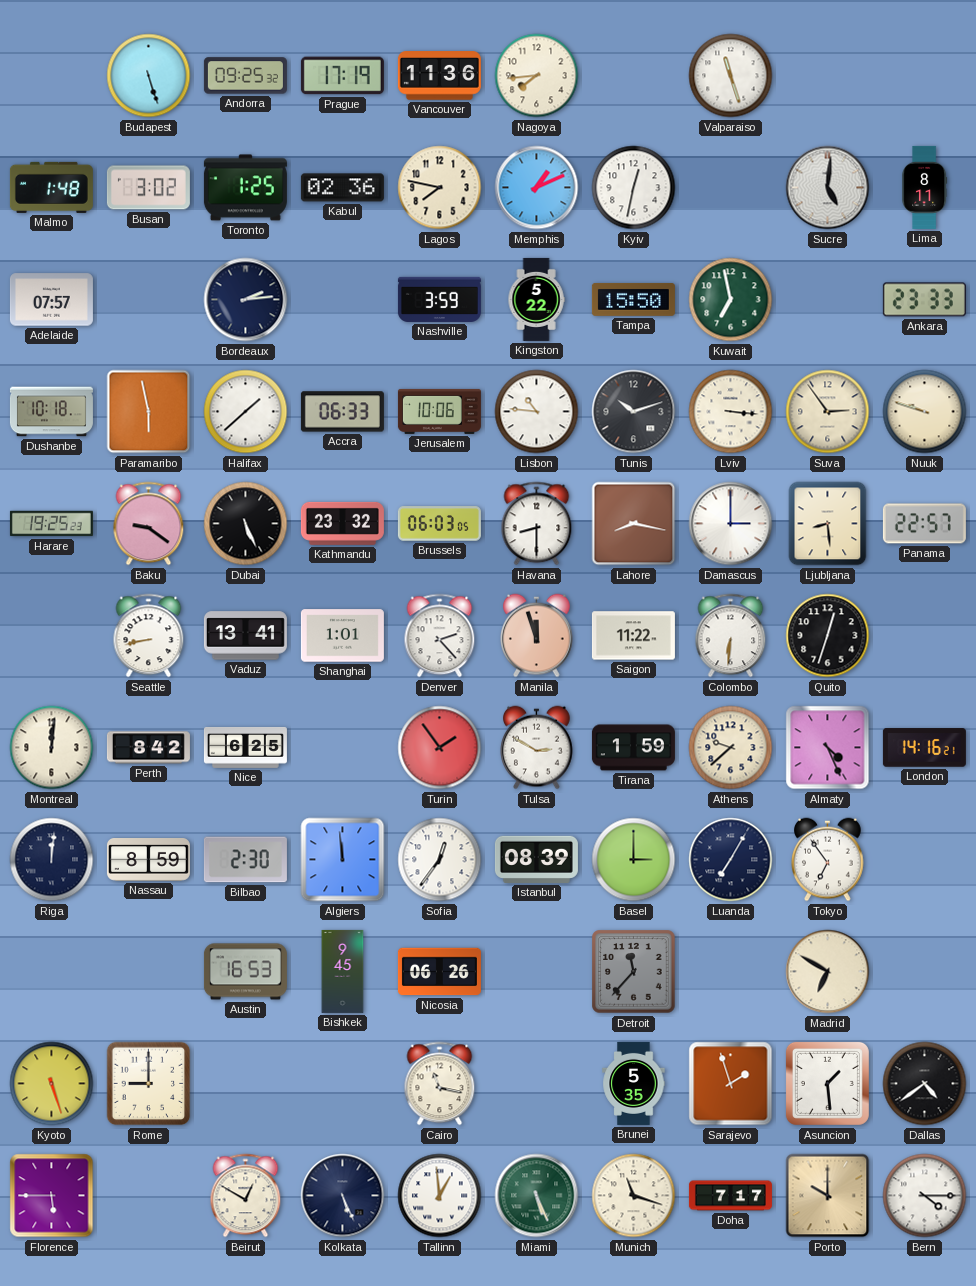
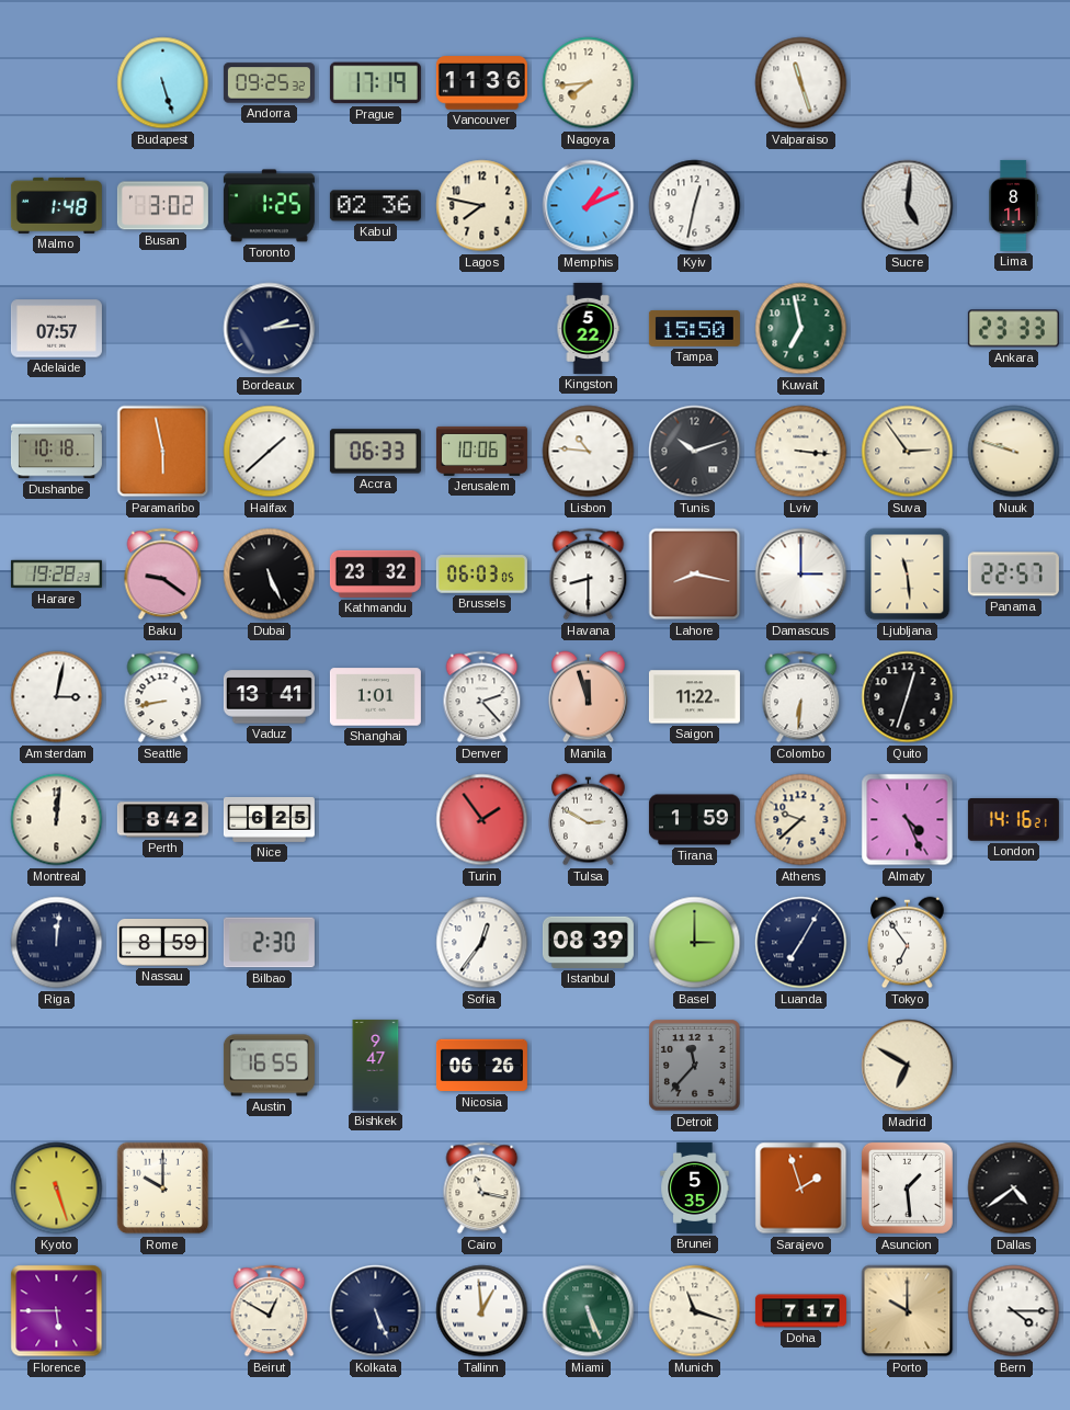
Nashville: 3:59 -> none
Harare: 19:25 -> 19:28
Ljubljana: 8:29 -> 11:29
Amsterdam: none -> 3:02
Algiers: 11:59 -> none
Austin: 16:53 -> 16:55
Bishkek: 9:45 -> 9:47
Rome: 9:00 -> 10:00
